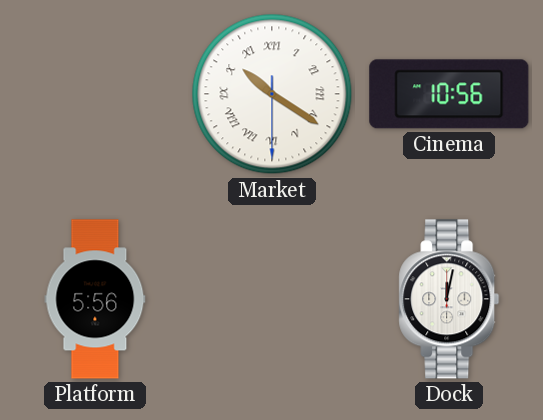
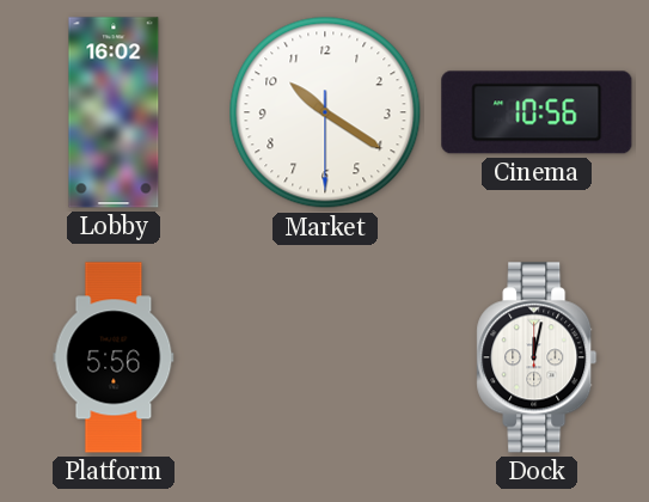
Lobby: none -> 16:02
Market numerals: Roman -> Arabic
